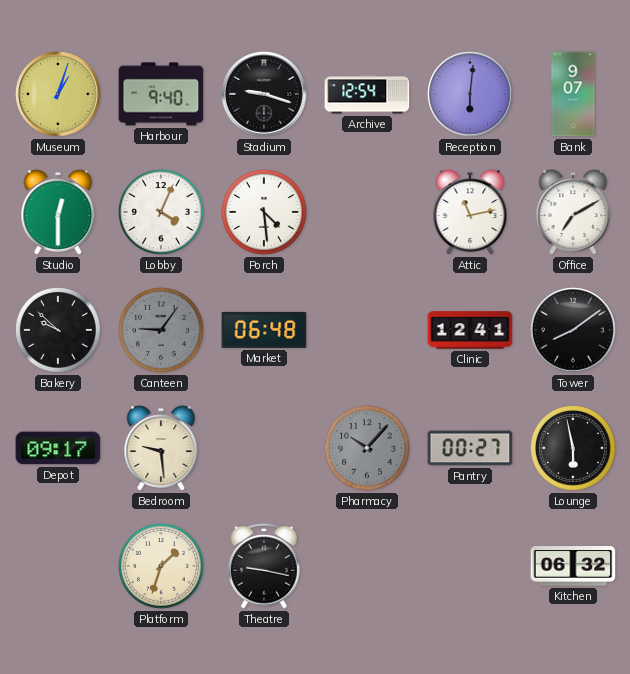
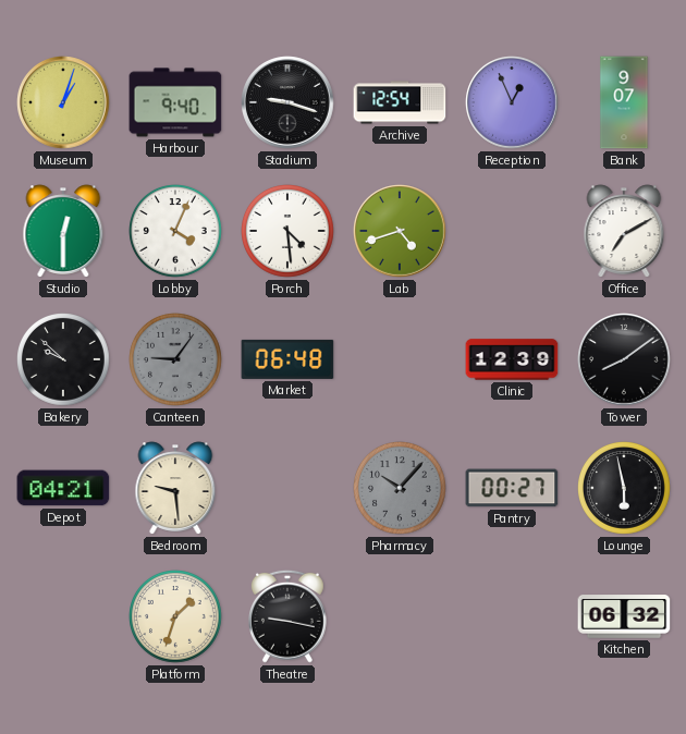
Reception: 6:01 -> 12:56
Lab: none -> 4:42
Attic: 11:13 -> none
Clinic: 12:41 -> 12:39
Depot: 09:17 -> 04:21
